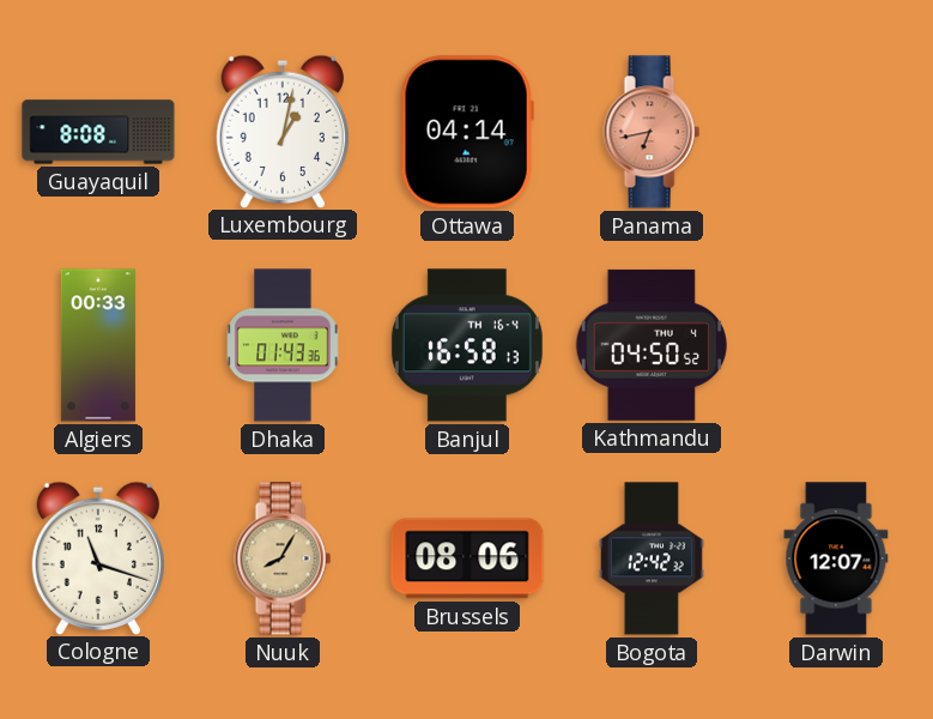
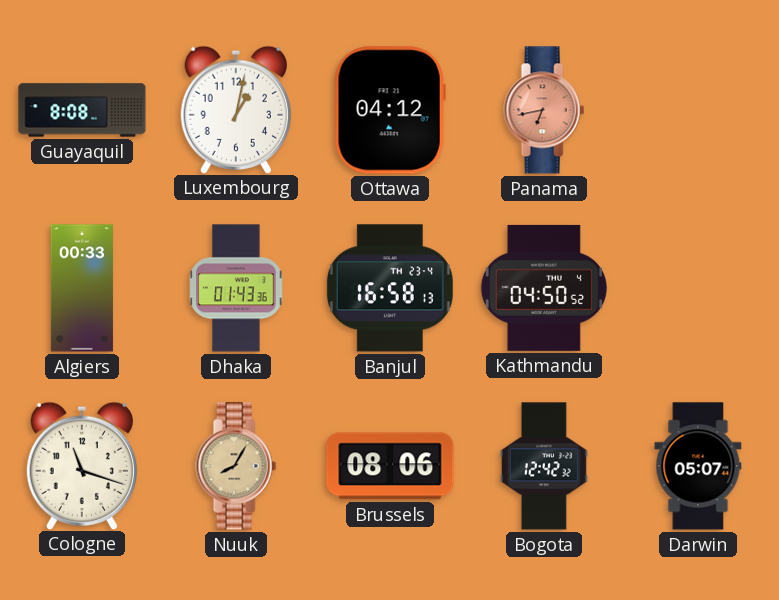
Ottawa: 04:14 -> 04:12
Banjul date: TH 16-4 -> TH 23-4
Darwin: 12:07 -> 05:07
